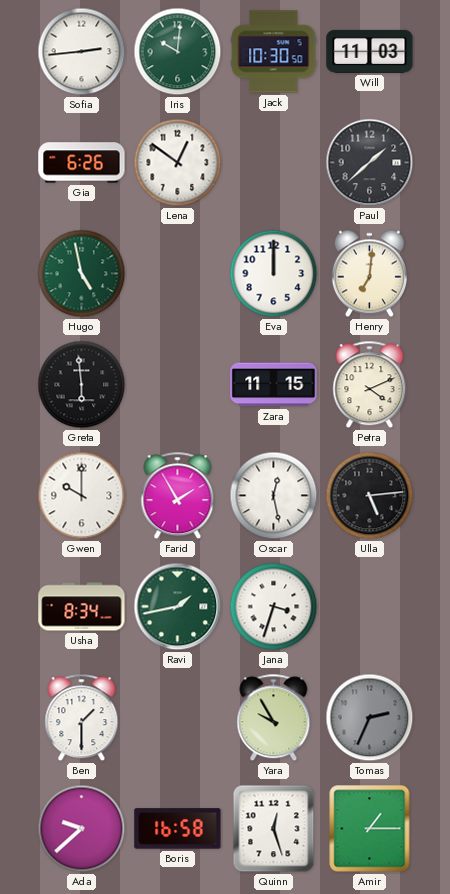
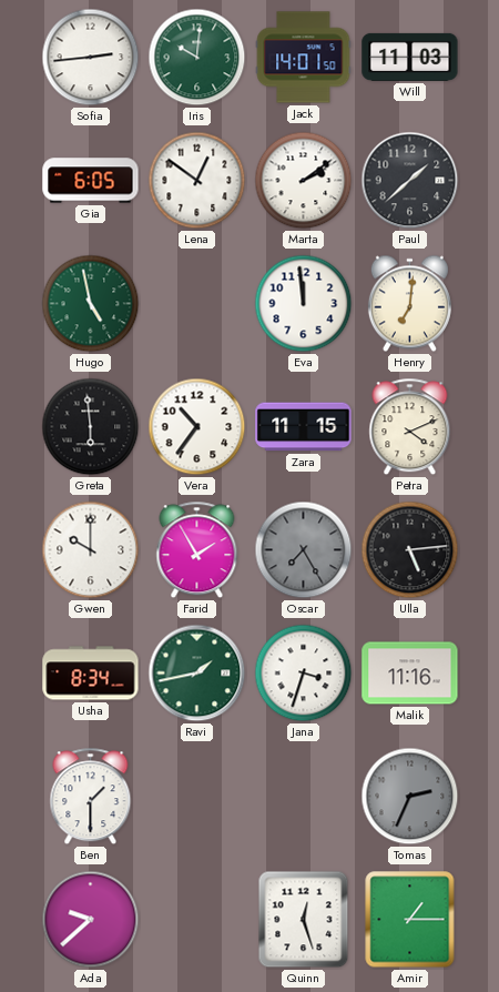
Jack: 10:30 -> 14:01
Gia: 6:26 -> 6:05
Marta: none -> 2:09
Eva: 12:00 -> 11:59
Vera: none -> 10:36
Oscar: 12:28 -> 7:25
Oscar dial: white -> grey
Malik: none -> 11:16
Yara: 9:55 -> none
Boris: 16:58 -> none
